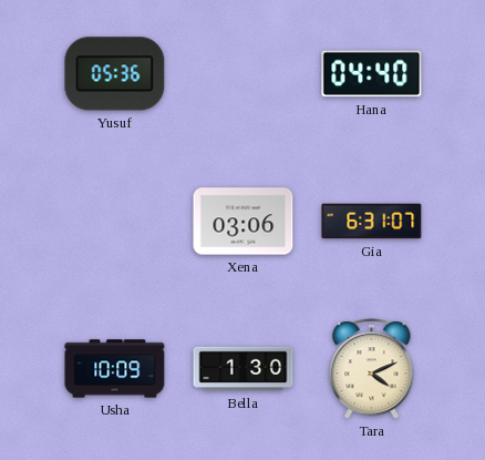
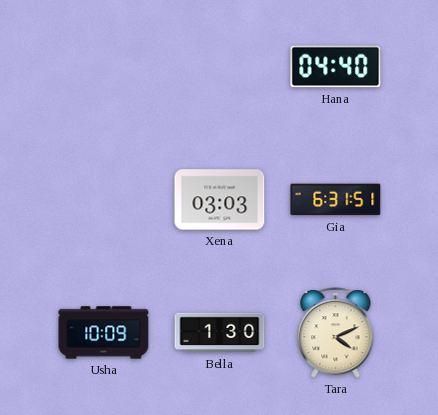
Yusuf: 05:36 -> none
Xena: 03:06 -> 03:03
Gia: 6:31:07 -> 6:31:51
